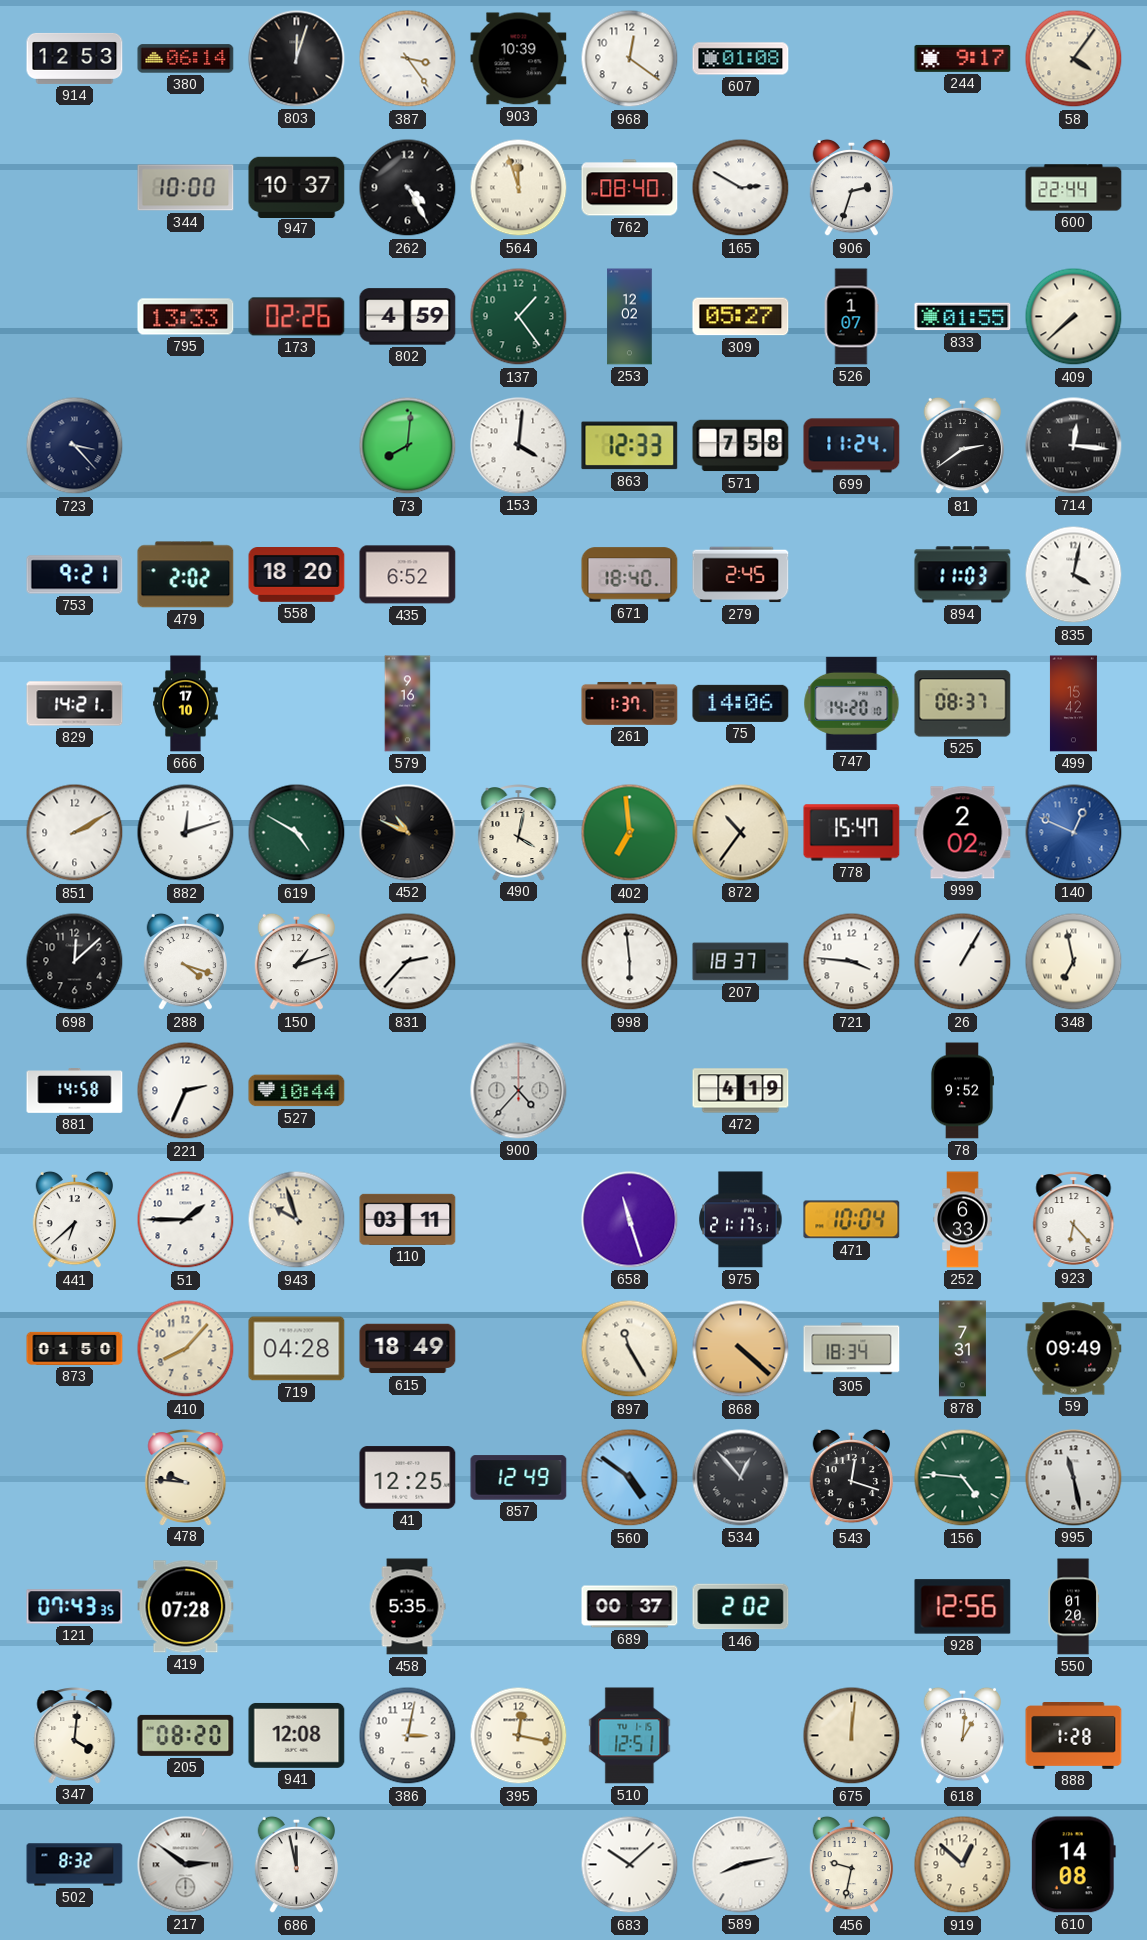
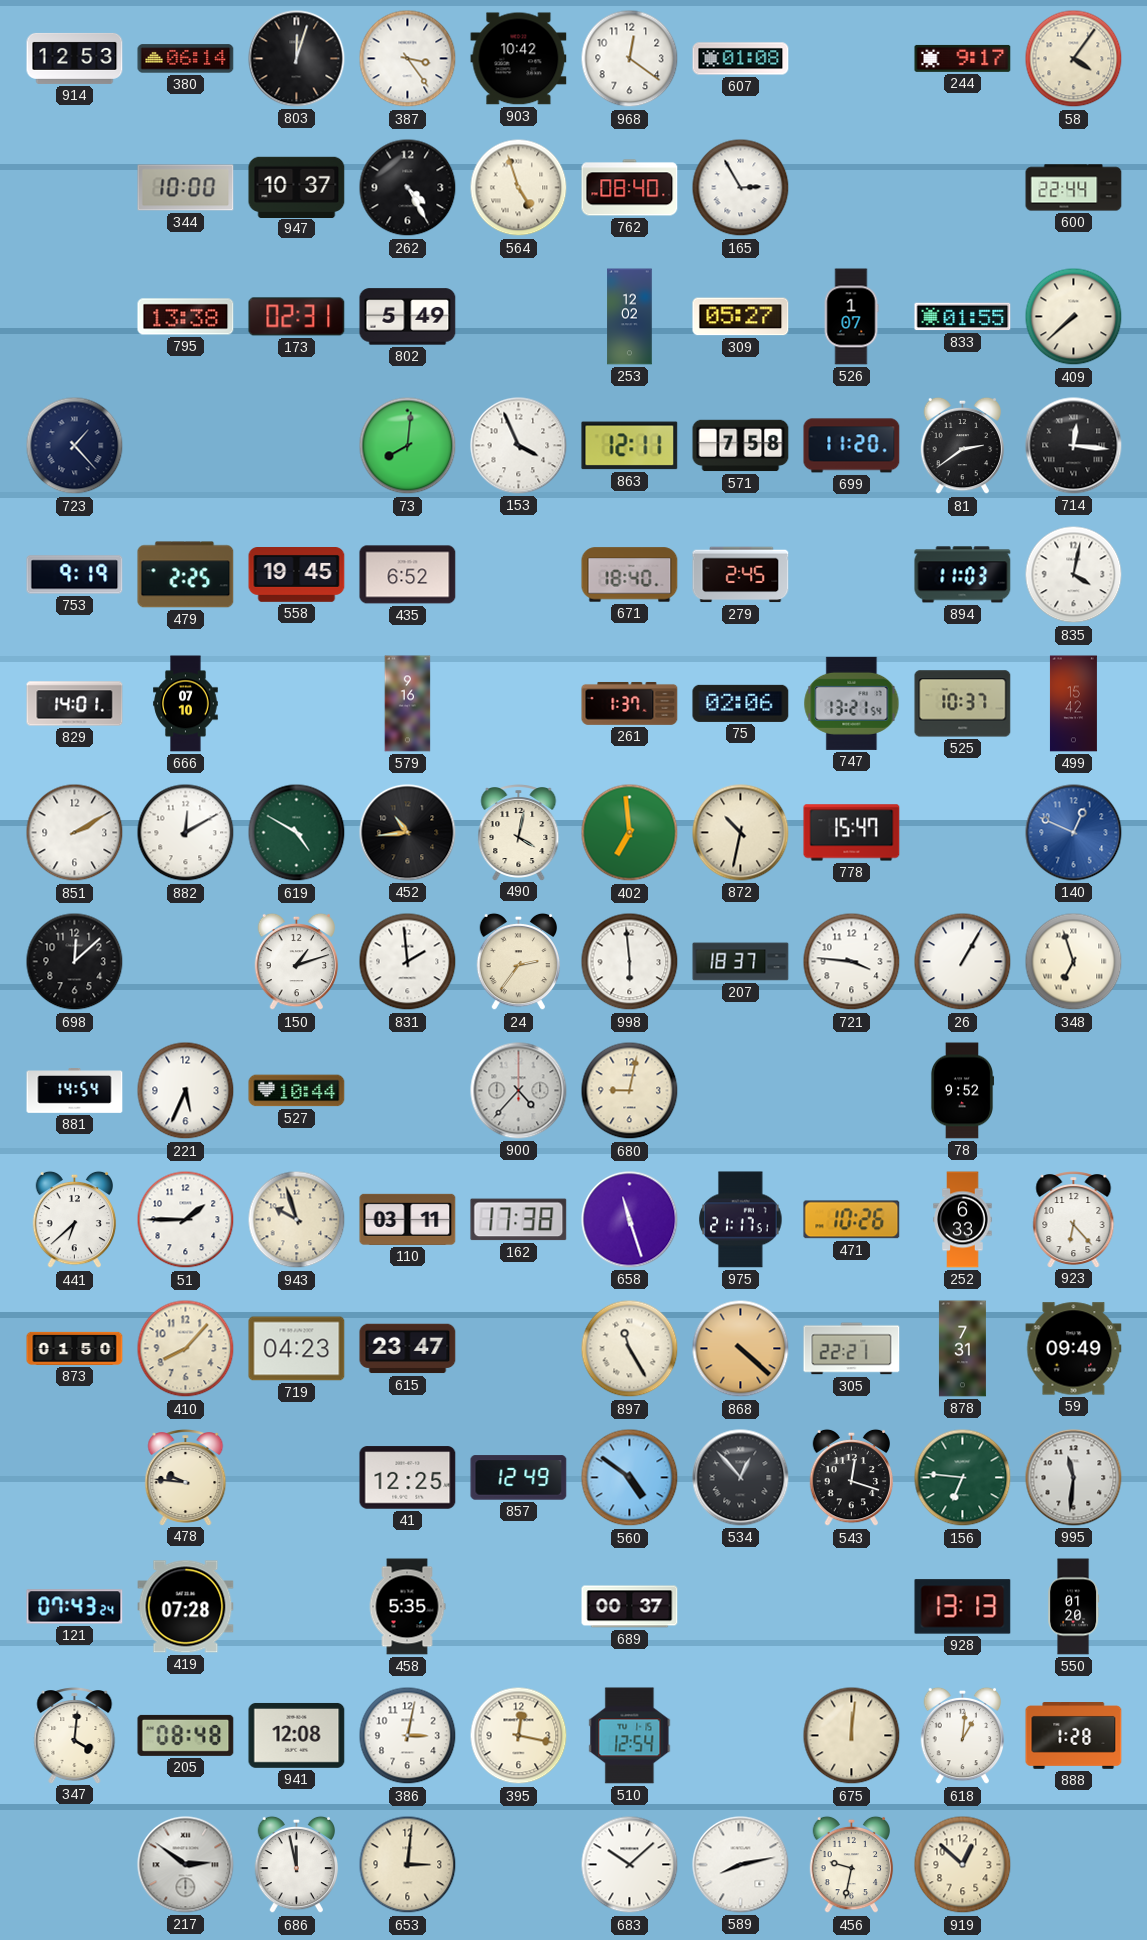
903: 10:39 -> 10:42
564: 11:57 -> 4:57
165: 2:50 -> 2:55
906: 2:33 -> none
795: 13:33 -> 13:38
173: 02:26 -> 02:31
802: 4:59 -> 5:49
137: 1:24 -> none
723: 3:23 -> 1:23
153: 4:01 -> 3:56
863: 12:33 -> 12:11
699: 11:24 -> 11:20
753: 9:21 -> 9:19
479: 2:02 -> 2:25
558: 18:20 -> 19:45
829: 14:21 -> 14:01
666: 17:10 -> 07:10
75: 14:06 -> 02:06
747: 14:20 -> 13:21
525: 08:37 -> 10:37
882: 12:12 -> 12:10
452: 10:49 -> 10:44
872: 10:36 -> 10:32
999: 2:02 -> none
288: 4:18 -> none
831: 2:37 -> 1:59
24: none -> 2:36
348: 6:58 -> 6:57
881: 14:58 -> 14:54
221: 2:34 -> 5:34
680: none -> 9:02
472: 4:19 -> none
162: none -> 17:38
471: 10:04 -> 10:26
719: 04:28 -> 04:23
615: 18:49 -> 23:47
305: 18:34 -> 22:21
156: 4:46 -> 6:46
995: 11:28 -> 11:31
121: 07:43:35 -> 07:43:24
146: 2:02 -> none
928: 12:56 -> 13:13
205: 08:20 -> 08:48
510: 12:51 -> 12:54
502: 8:32 -> none
653: none -> 3:01
610: 14:08 -> none
